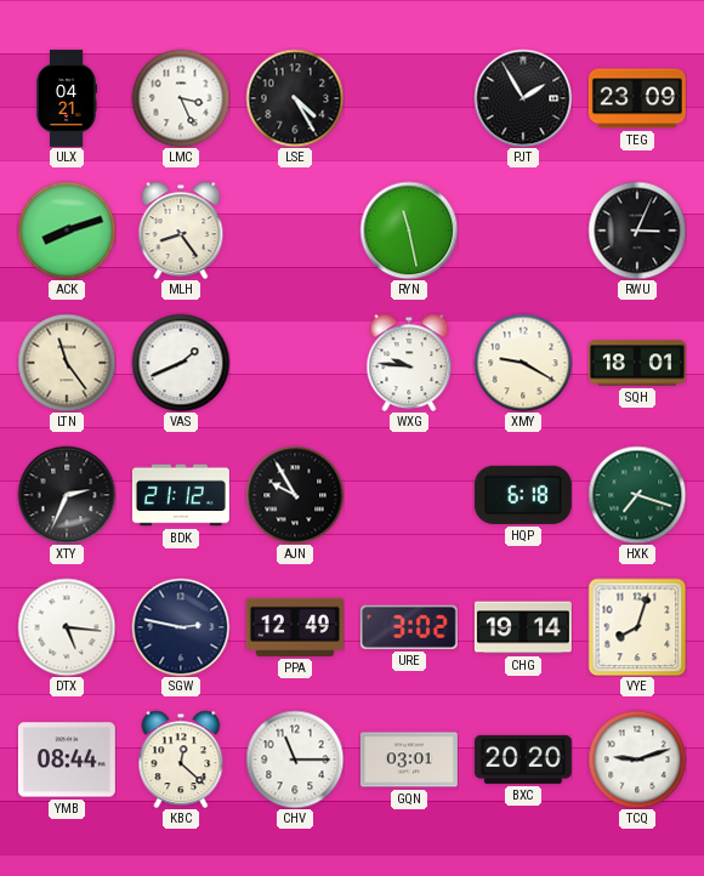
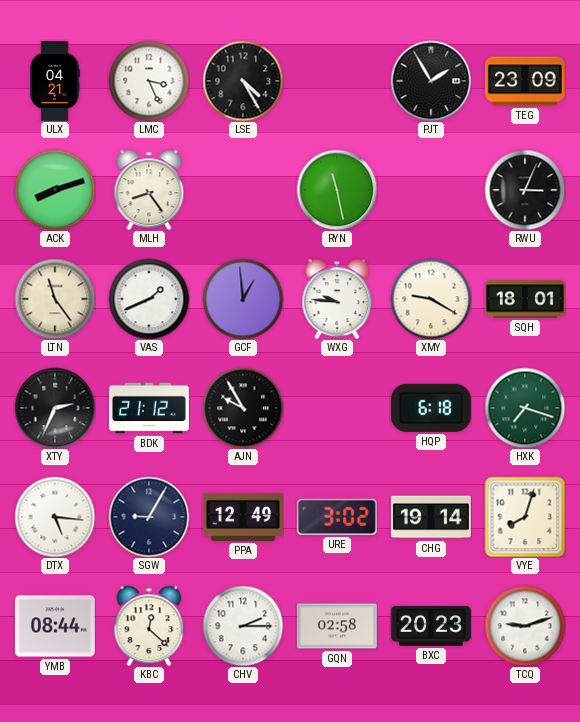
GCF: none -> 12:59
SGW: 2:47 -> 9:05
CHV: 11:15 -> 2:15
GQN: 03:01 -> 02:58
BXC: 20:20 -> 20:23
